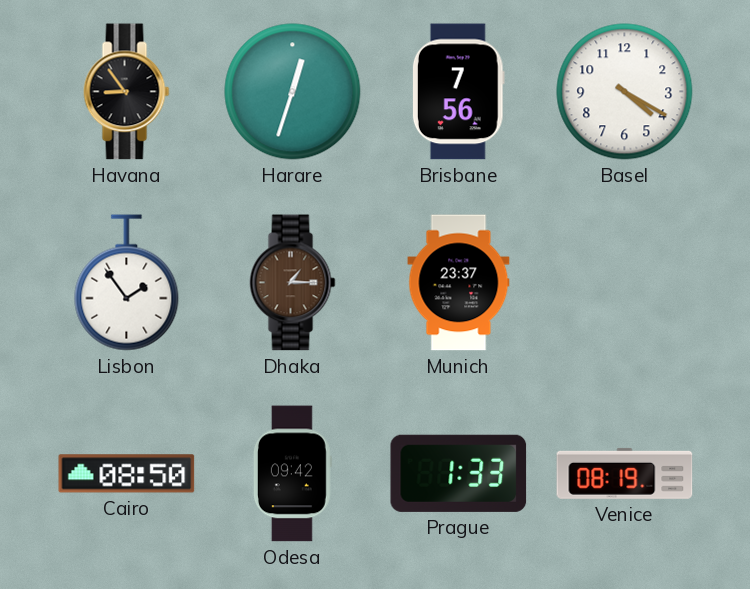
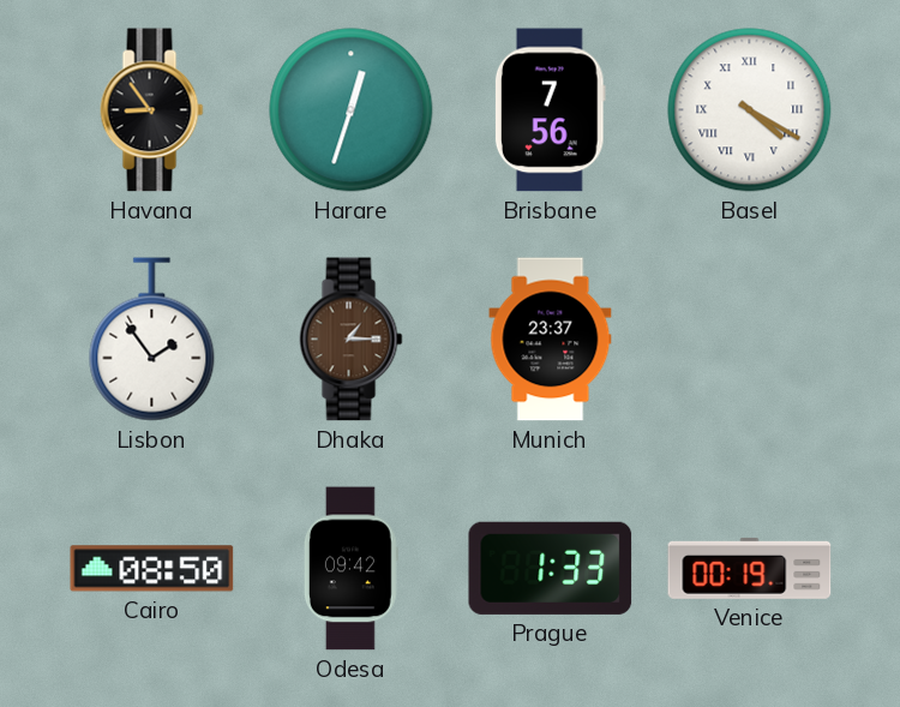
Basel numerals: Arabic -> Roman
Venice: 08:19 -> 00:19
